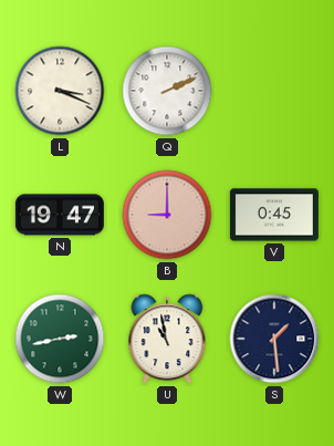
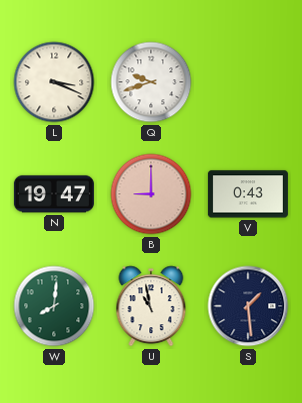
Q: 2:11 -> 9:42
V: 0:45 -> 0:43
W: 2:43 -> 8:01
